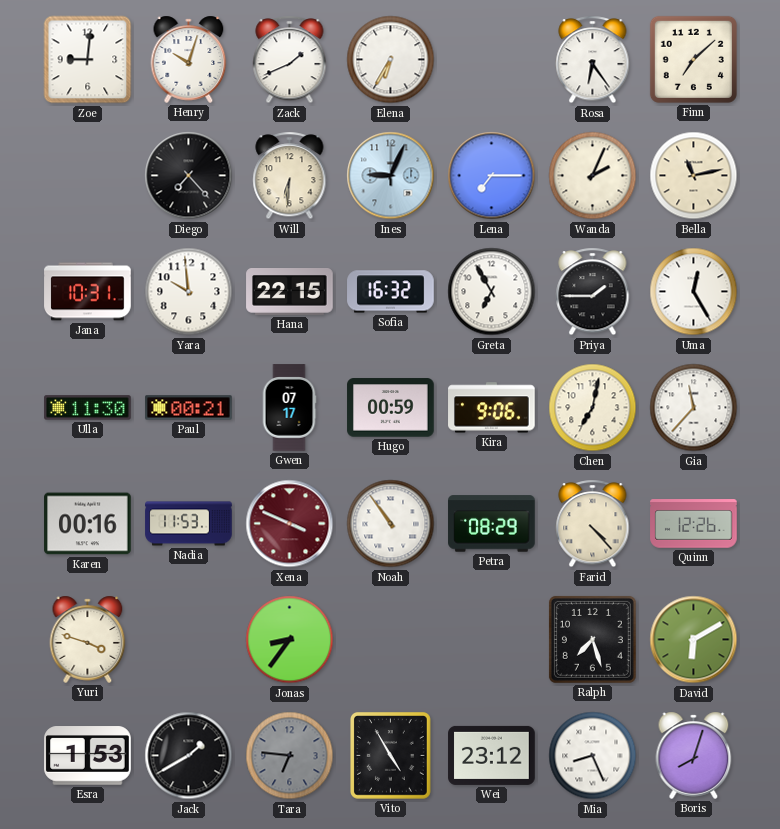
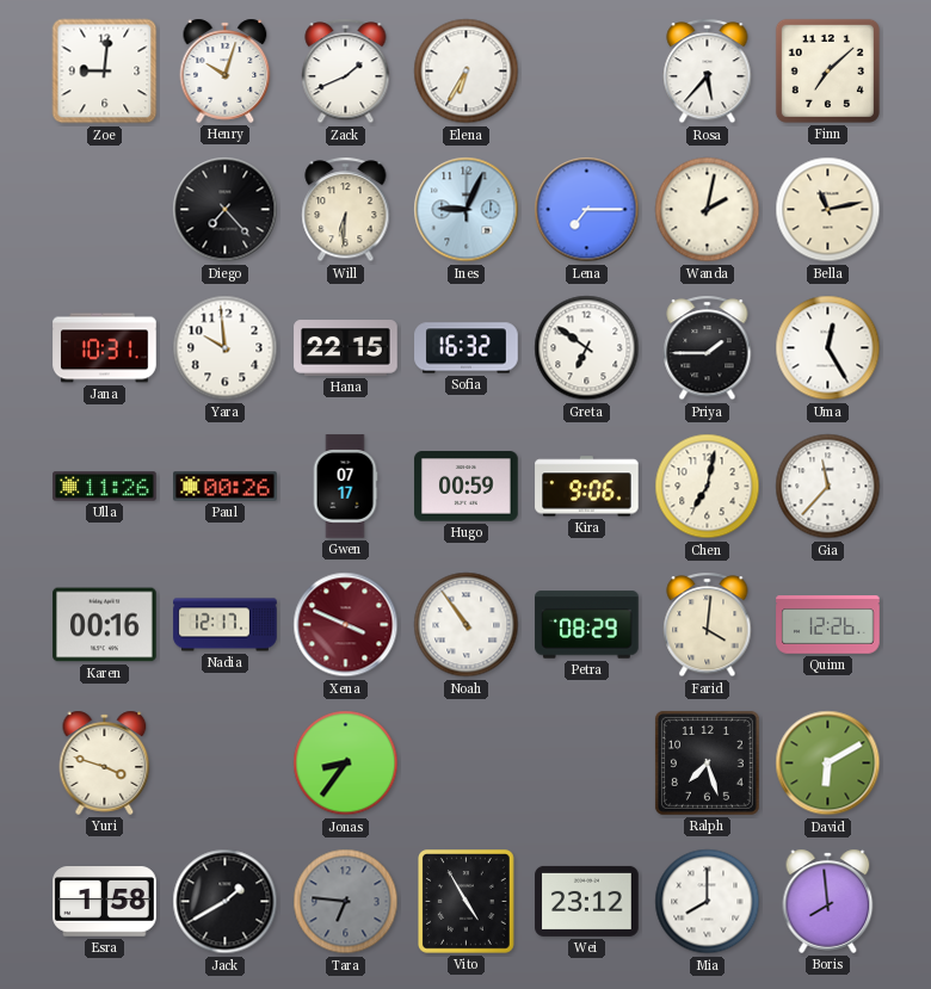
Rosa: 6:24 -> 5:37
Wanda: 2:04 -> 2:02
Greta: 6:55 -> 6:51
Ulla: 11:30 -> 11:26
Paul: 00:21 -> 00:26
Nadia: 11:53 -> 12:17
Farid: 4:23 -> 4:01
Esra: 1:53 -> 1:58
Mia: 8:26 -> 8:00
Boris: 8:03 -> 7:59
